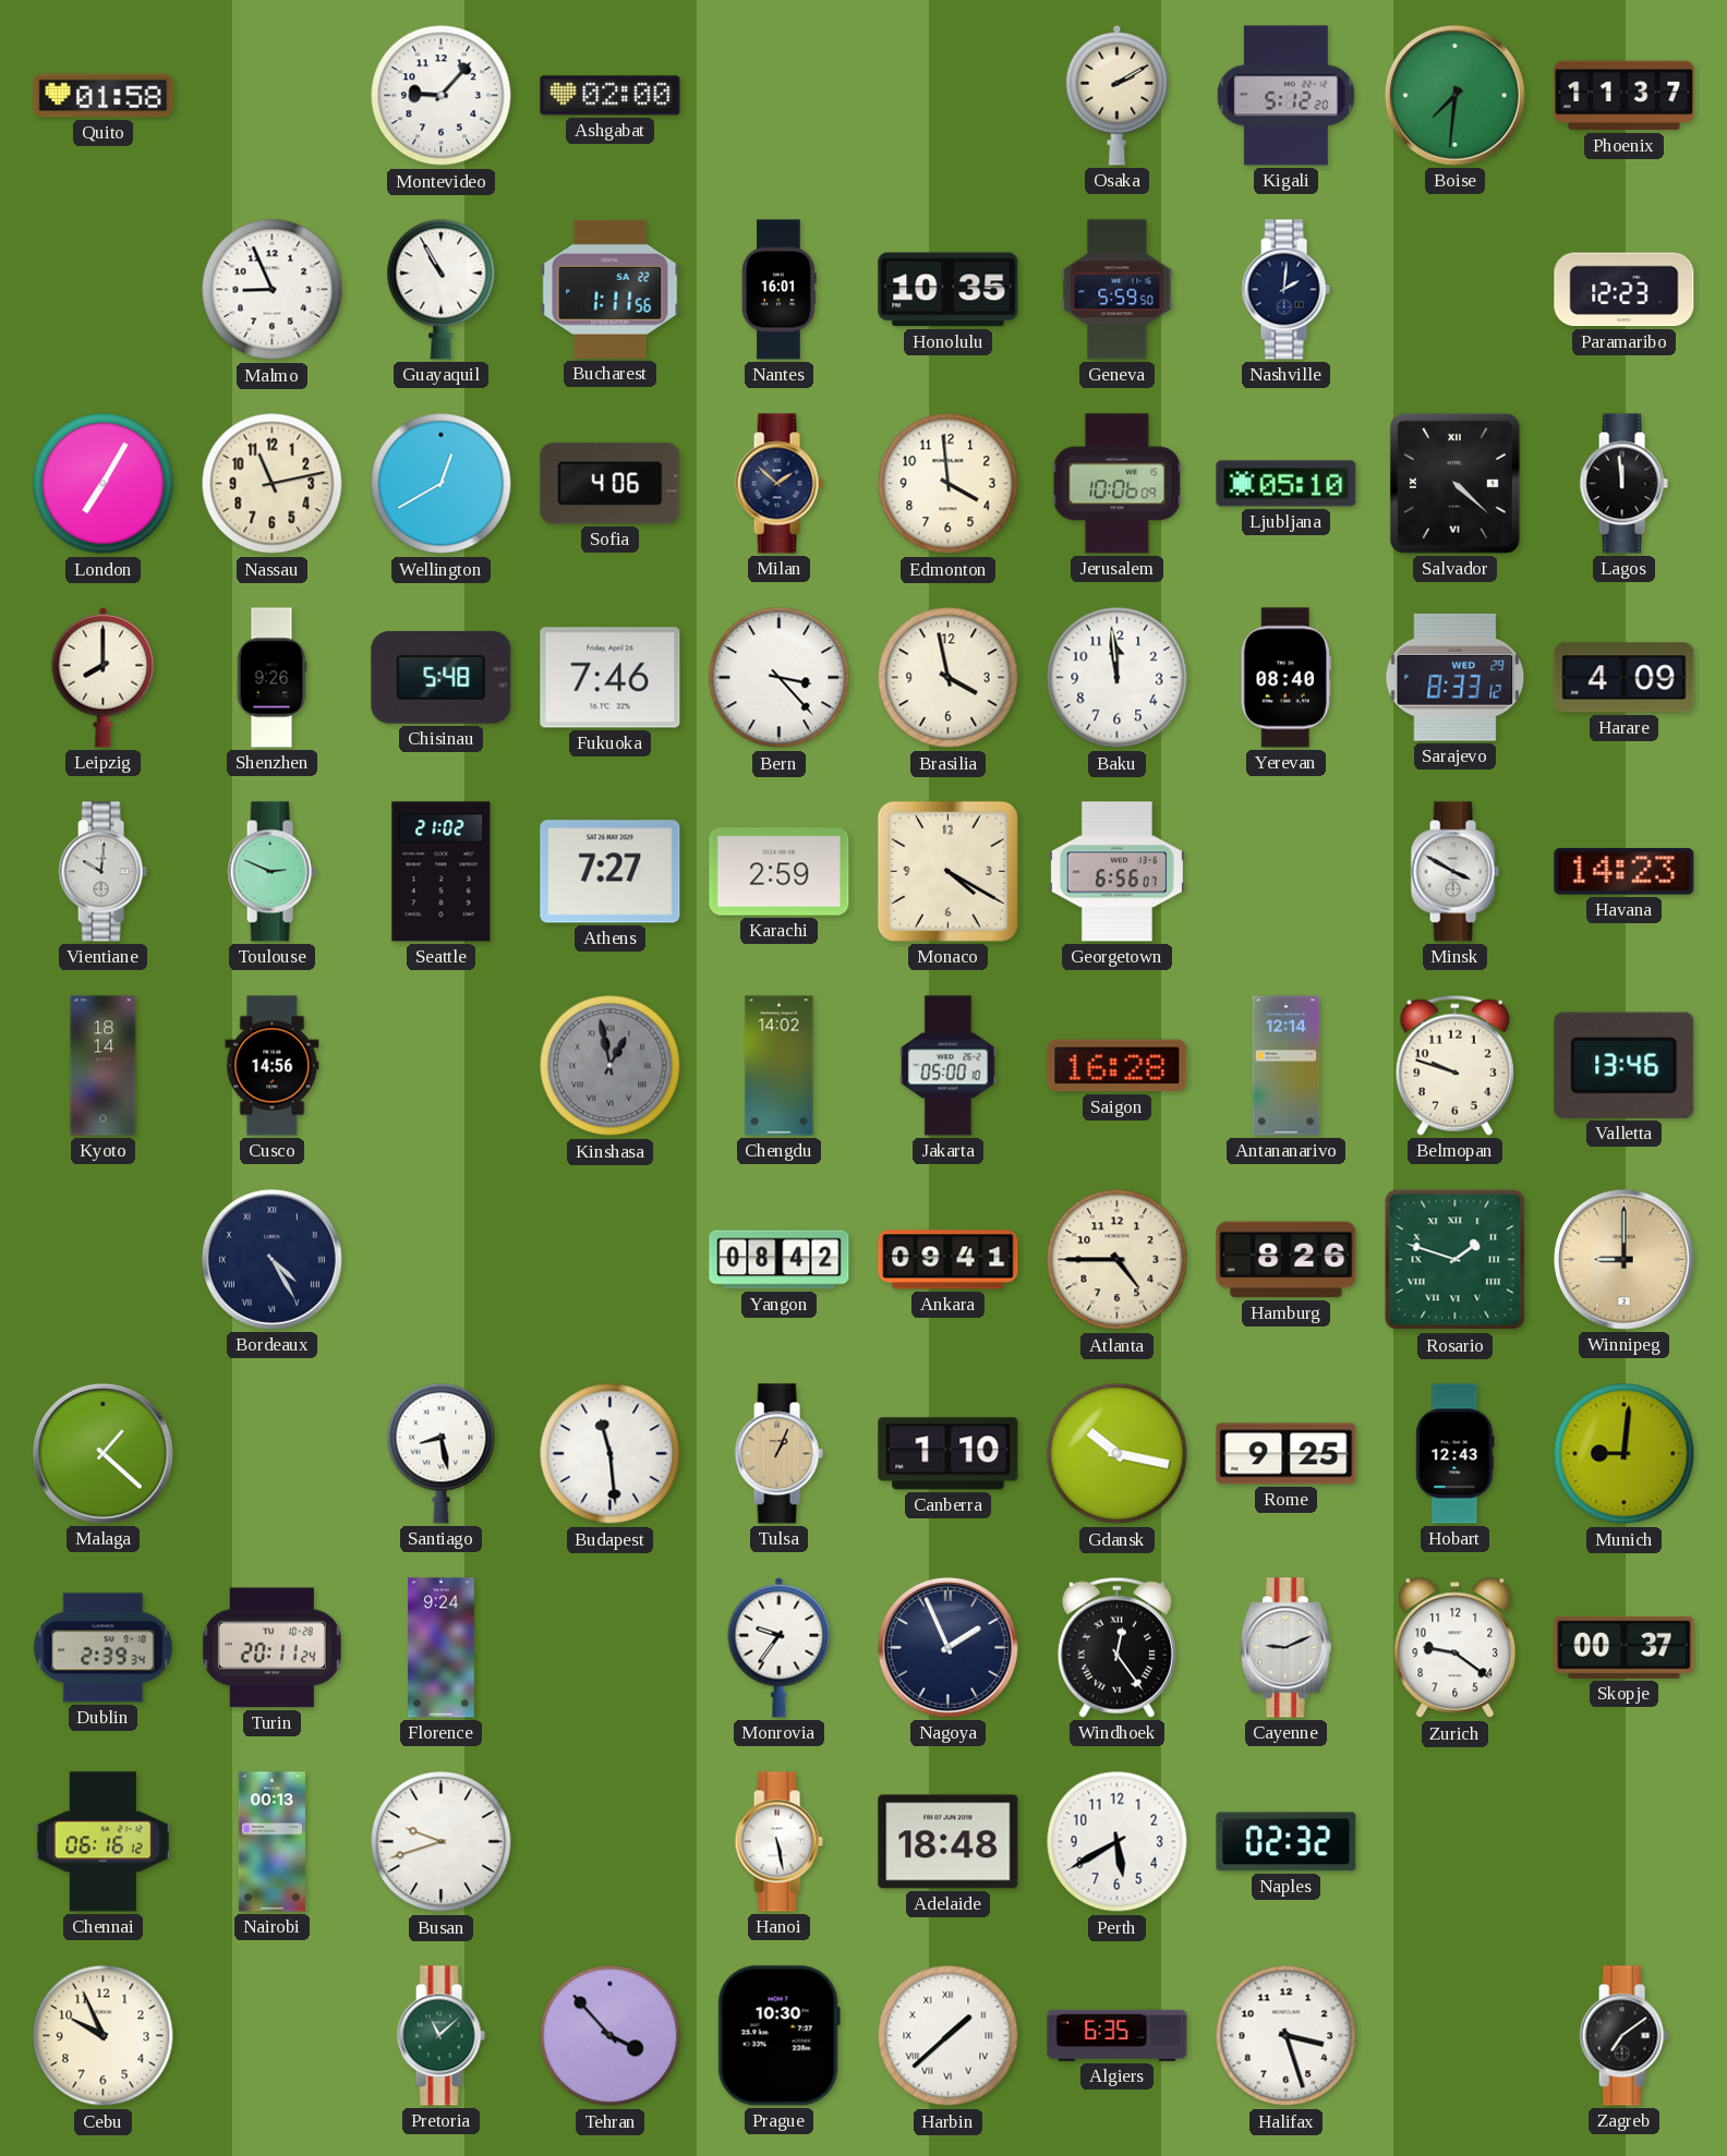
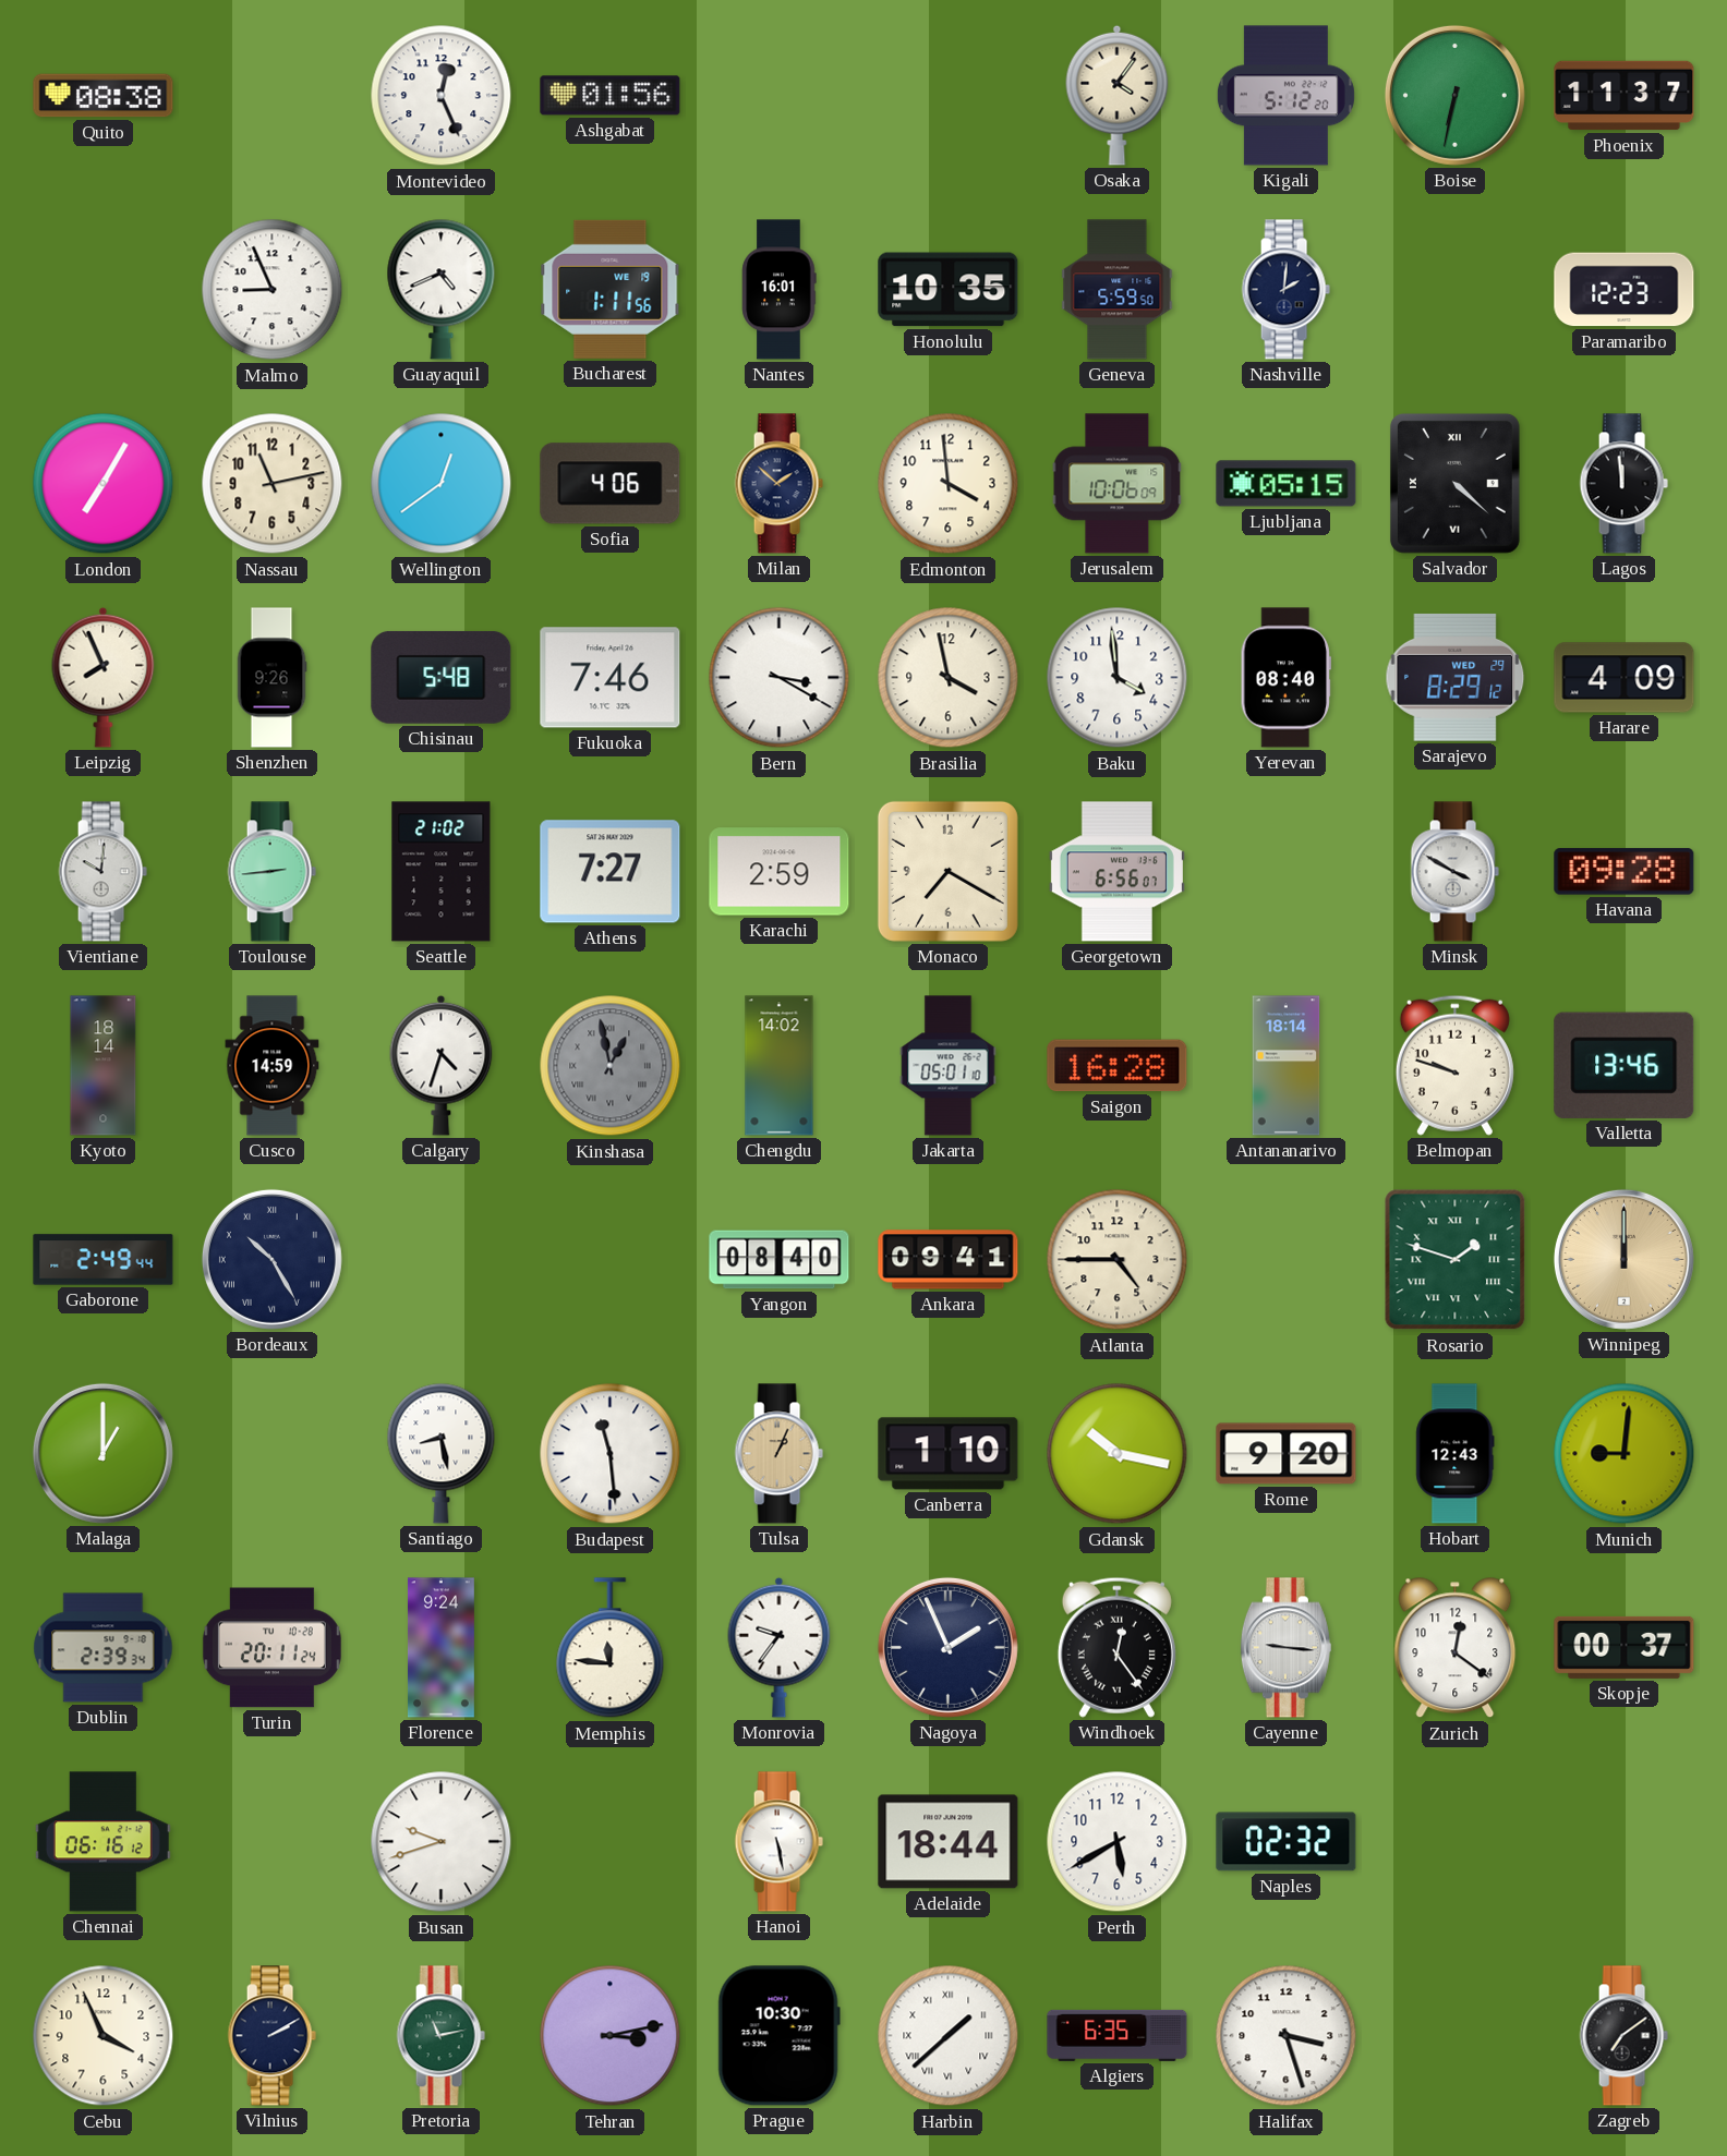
Quito: 01:58 -> 08:38
Montevideo: 9:07 -> 12:26
Ashgabat: 02:00 -> 01:56
Osaka: 2:10 -> 4:06
Boise: 7:31 -> 6:32
Guayaquil: 10:55 -> 4:41
Bucharest date: SA 22 -> WE 19
Wellington: 12:40 -> 12:39
Ljubljana: 05:10 -> 05:15
Leipzig: 8:00 -> 7:56
Bern: 3:23 -> 3:20
Baku: 11:59 -> 3:59
Sarajevo: 8:33 -> 8:29
Toulouse: 2:49 -> 2:44
Monaco: 4:20 -> 7:20
Havana: 14:23 -> 09:28
Cusco: 14:56 -> 14:59
Calgary: none -> 4:33
Jakarta: 05:00 -> 05:01
Antananarivo: 12:14 -> 18:14
Gaborone: none -> 2:49
Bordeaux: 4:25 -> 10:25
Yangon: 08:42 -> 08:40
Hamburg: 8:26 -> none
Winnipeg: 9:00 -> 12:00
Malaga: 1:22 -> 1:00
Rome: 9:25 -> 9:20
Memphis: none -> 11:46
Cayenne: 9:11 -> 9:16
Zurich: 9:21 -> 12:21
Nairobi: 00:13 -> none
Adelaide: 18:48 -> 18:44
Cebu: 9:56 -> 3:56
Vilnius: none -> 2:10
Pretoria: 11:08 -> 11:13
Tehran: 3:53 -> 3:13
